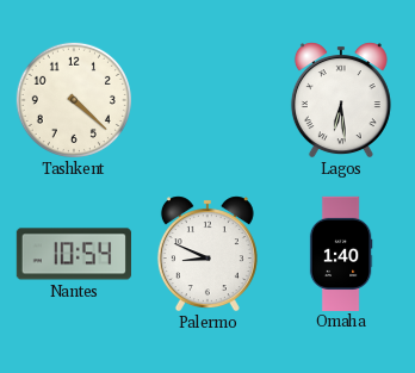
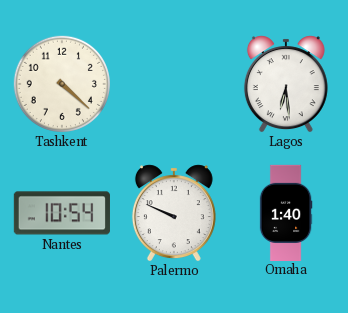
Palermo: 8:49 -> 9:49
